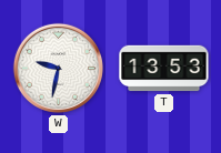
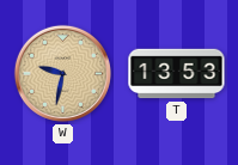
W dial: white -> champagne
